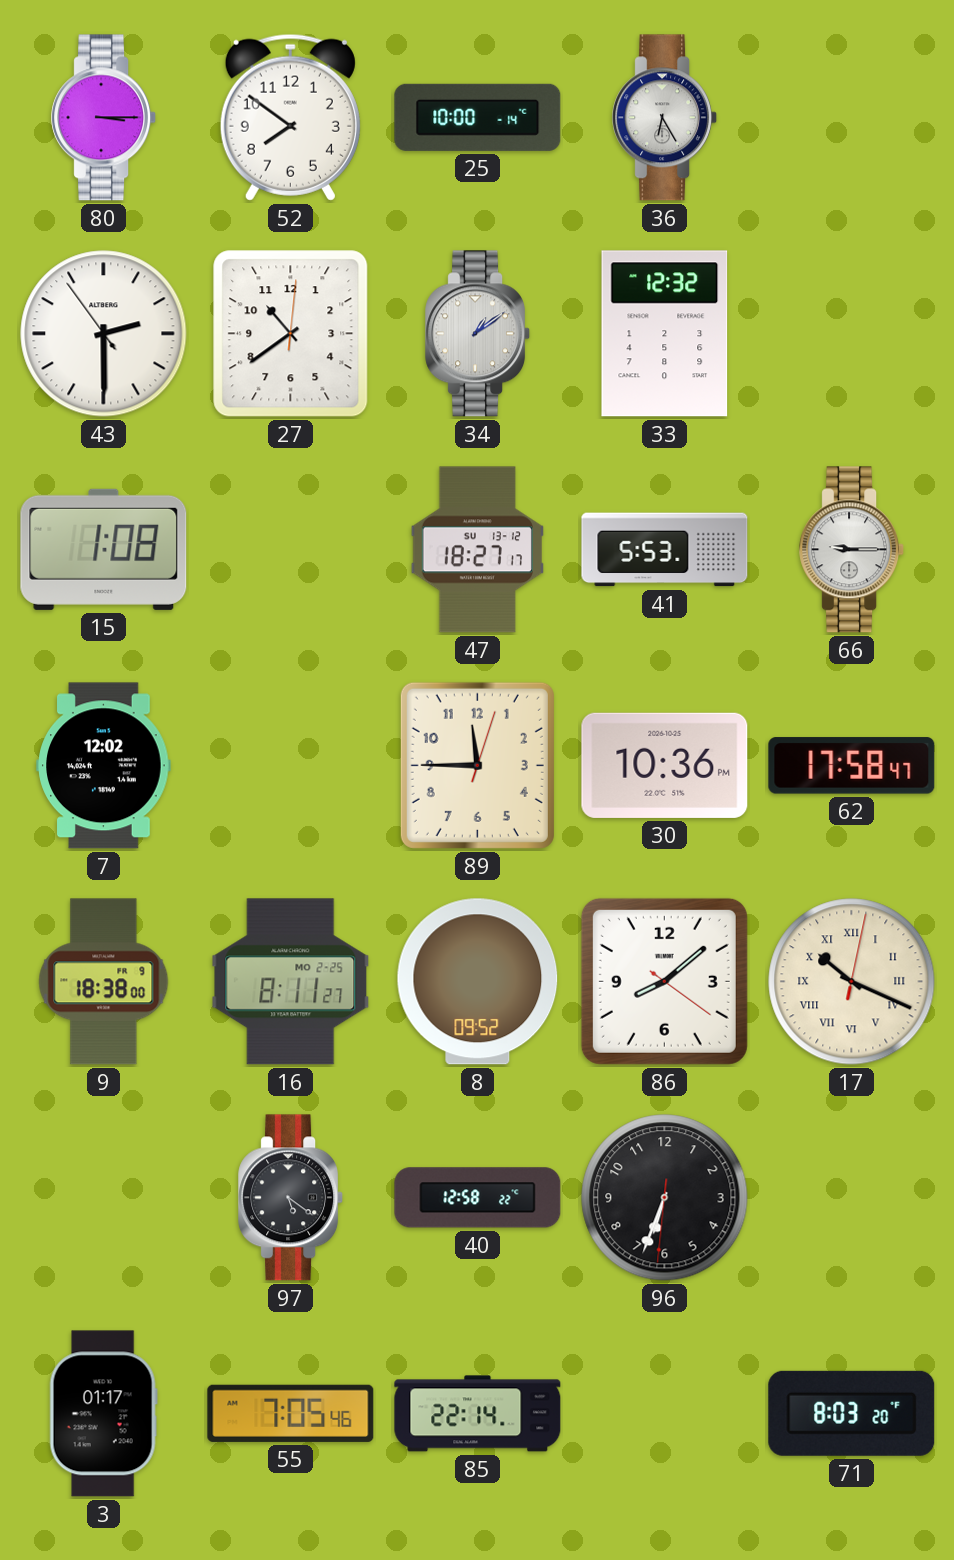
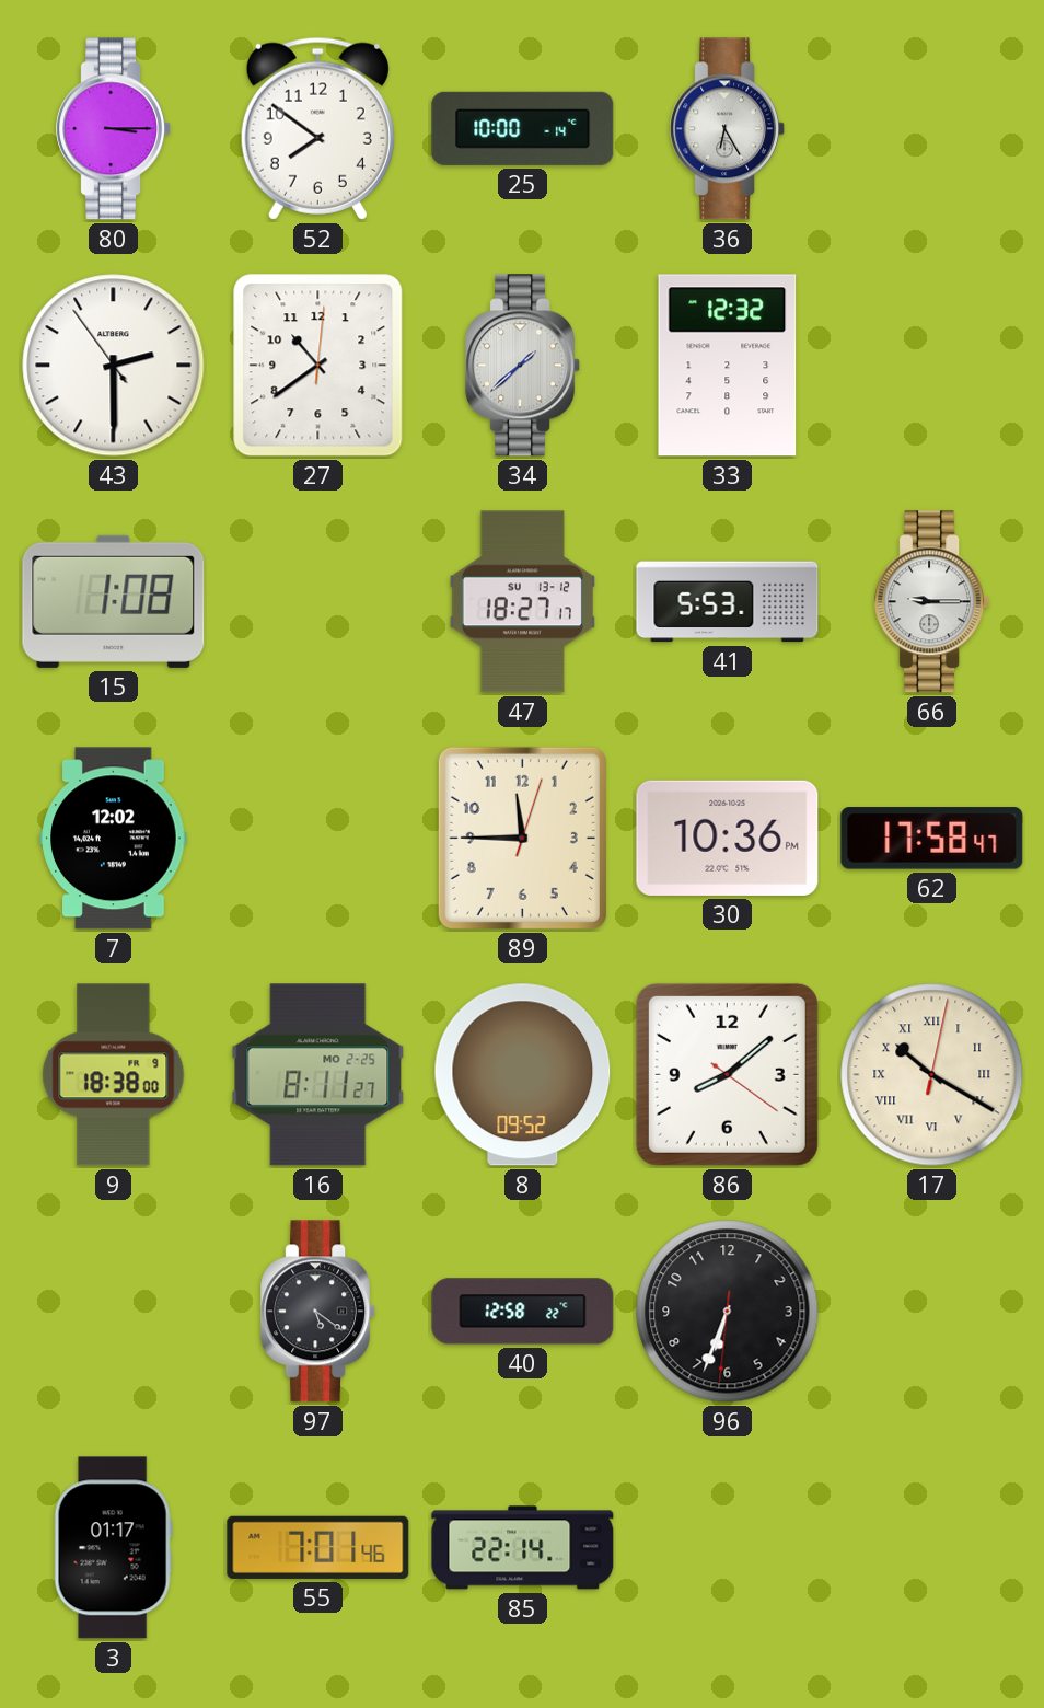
34: 1:09 -> 1:38
17: 10:19 -> 10:20
55: 7:05 -> 7:01
71: 8:03 -> none
